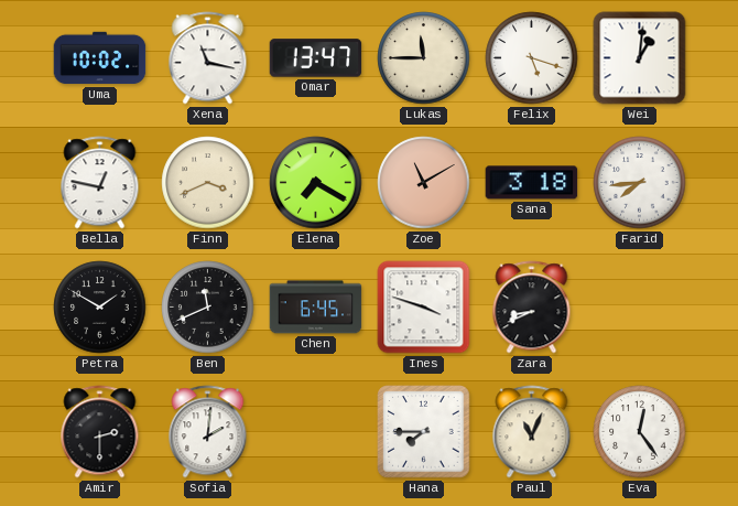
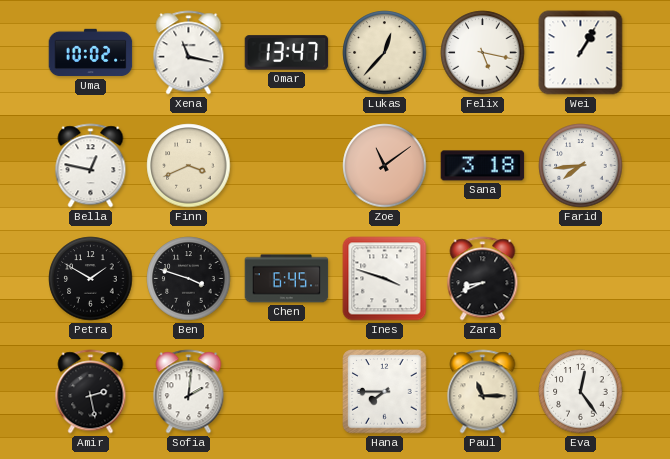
Lukas: 11:45 -> 12:37
Felix: 5:18 -> 5:17
Wei: 1:01 -> 1:05
Elena: 7:20 -> none
Zoe: 11:10 -> 11:09
Ben: 11:41 -> 3:48
Amir: 2:30 -> 2:28
Paul: 11:04 -> 11:15
